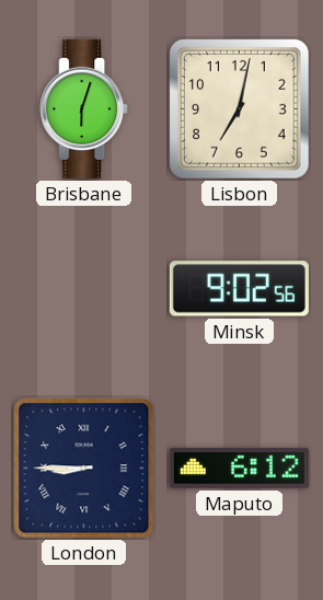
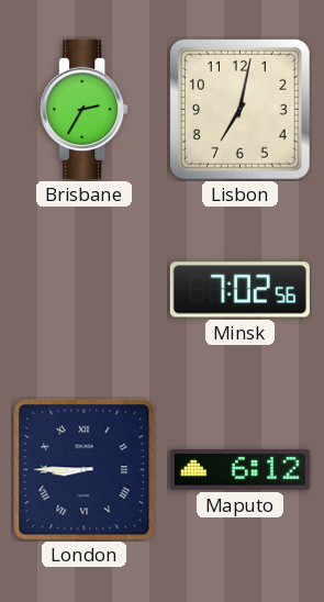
Brisbane: 6:03 -> 2:35
Minsk: 9:02 -> 7:02
